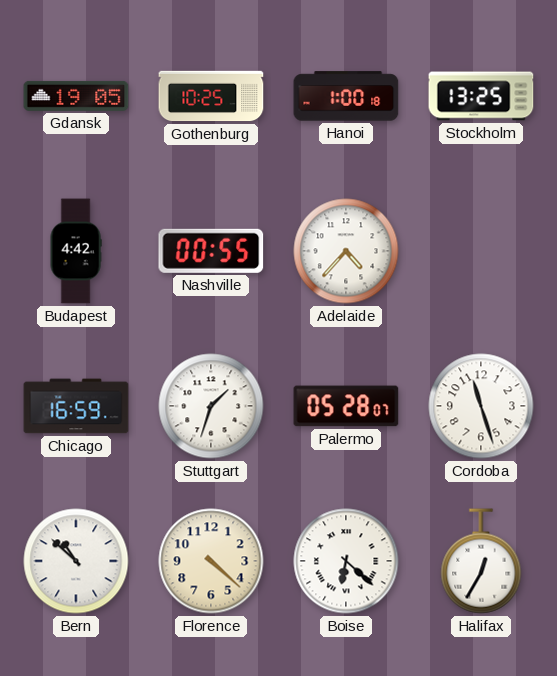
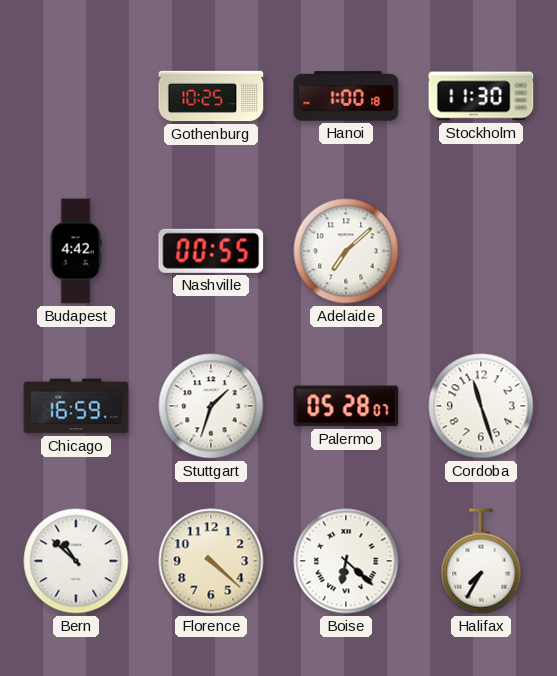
Gdansk: 19:05 -> none
Stockholm: 13:25 -> 11:30
Adelaide: 4:37 -> 7:08
Halifax: 12:35 -> 7:35
